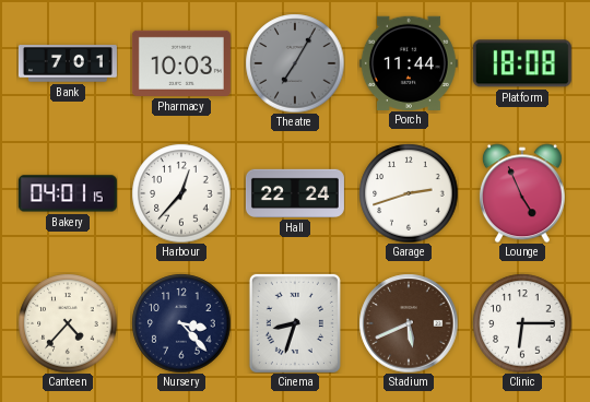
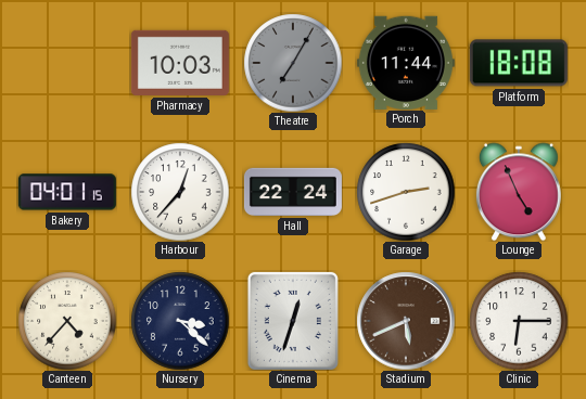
Bank: 7:01 -> none
Nursery: 3:23 -> 3:22
Cinema: 8:33 -> 12:33
